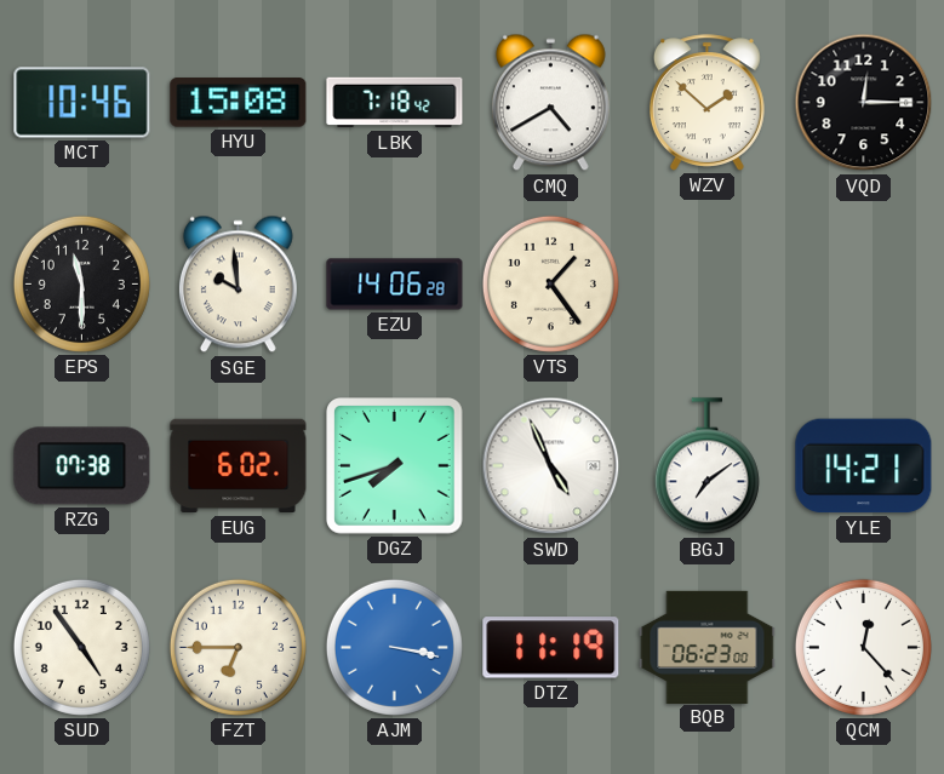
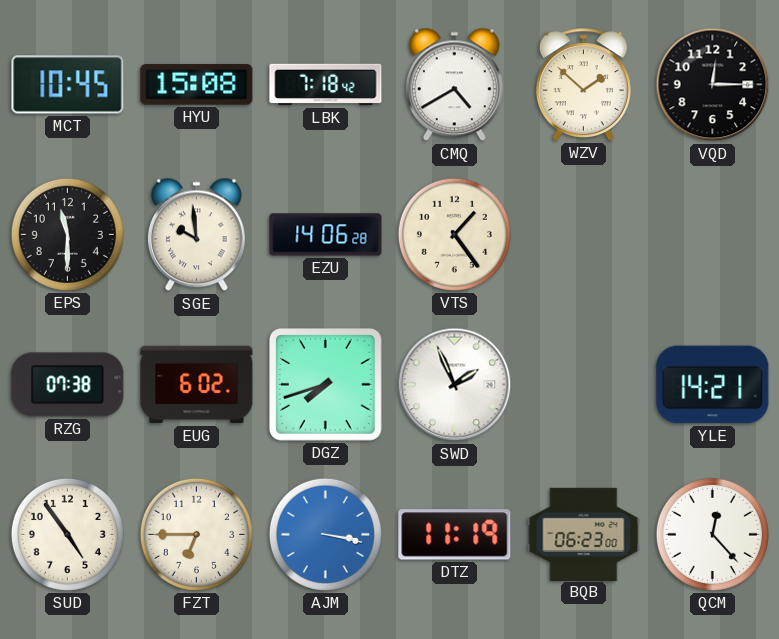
MCT: 10:46 -> 10:45
SWD: 4:56 -> 1:56
BGJ: 7:09 -> none
